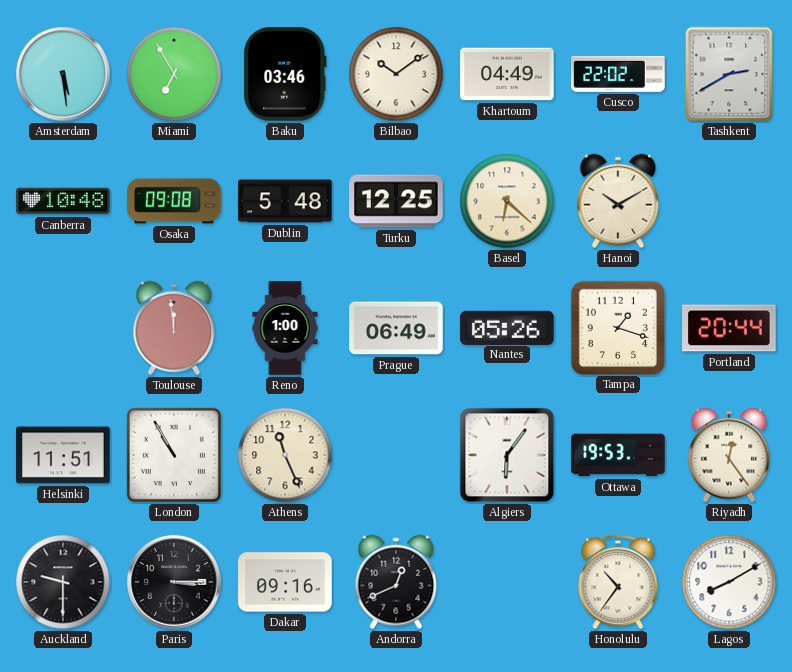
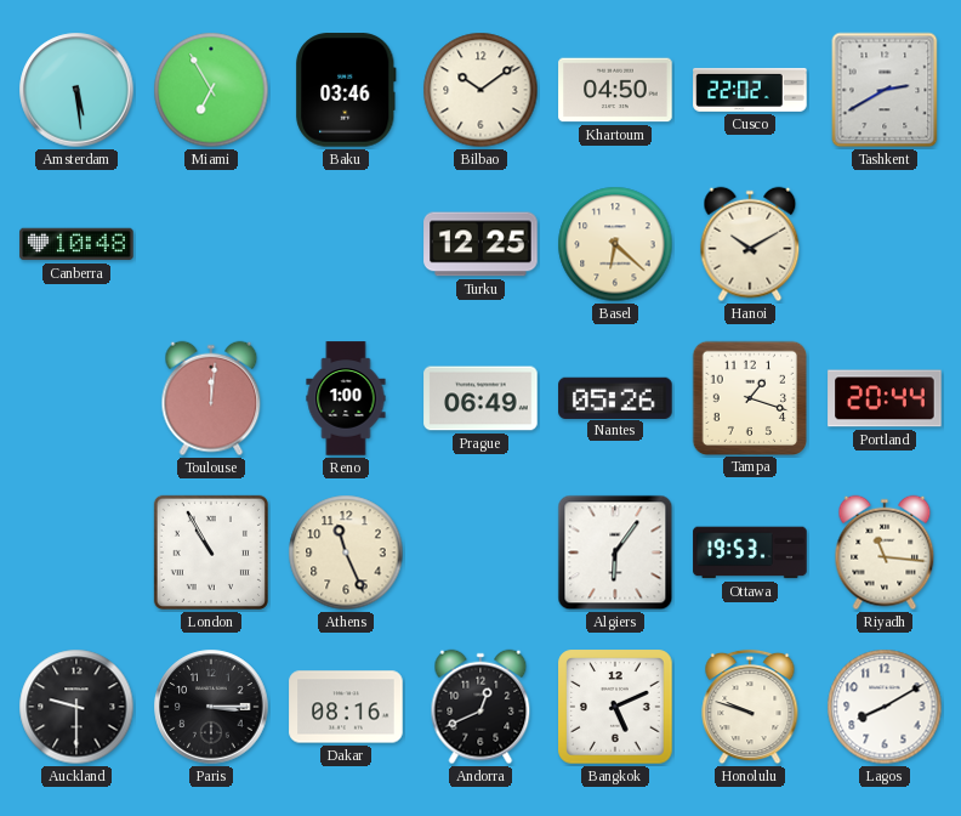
Khartoum: 04:49 -> 04:50
Osaka: 09:08 -> none
Dublin: 5:48 -> none
Toulouse: 11:59 -> 12:01
Helsinki: 11:51 -> none
Riyadh: 12:24 -> 11:16
Dakar: 09:16 -> 08:16
Bangkok: none -> 5:11
Honolulu: 10:36 -> 9:48
